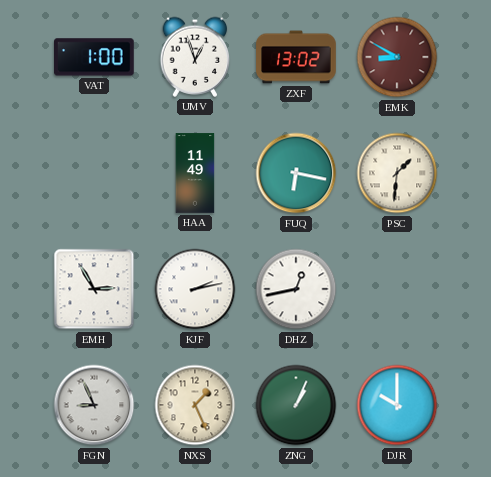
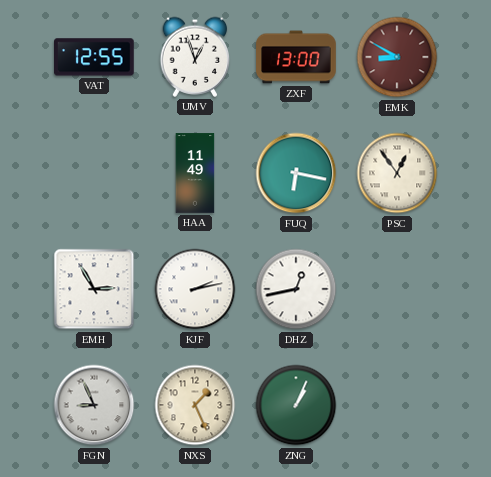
VAT: 1:00 -> 12:55
ZXF: 13:02 -> 13:00
PSC: 1:31 -> 12:54
DJR: 10:00 -> none
